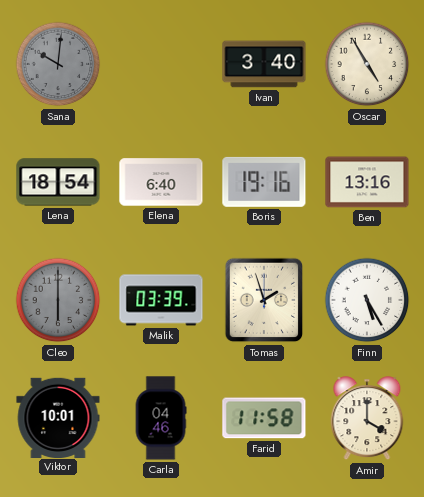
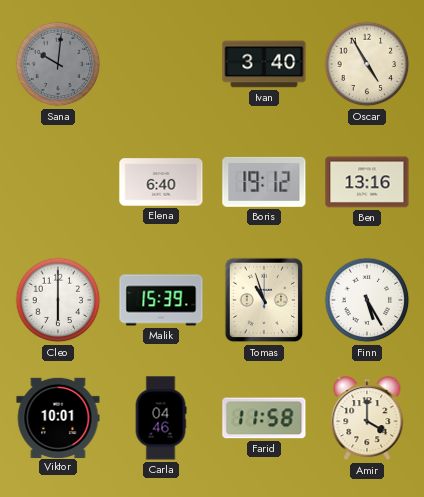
Lena: 18:54 -> none
Boris: 19:16 -> 19:12
Cleo dial: grey -> white
Malik: 03:39 -> 15:39
Tomas: 1:57 -> 10:57
